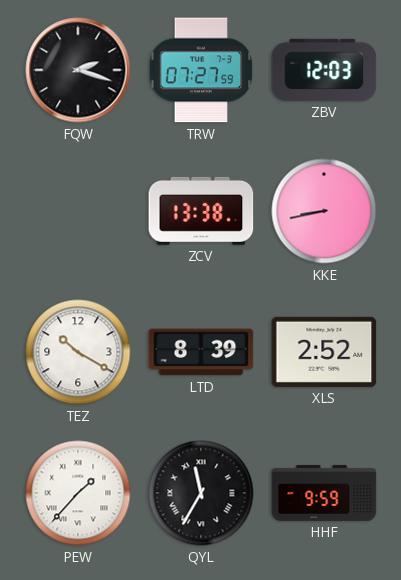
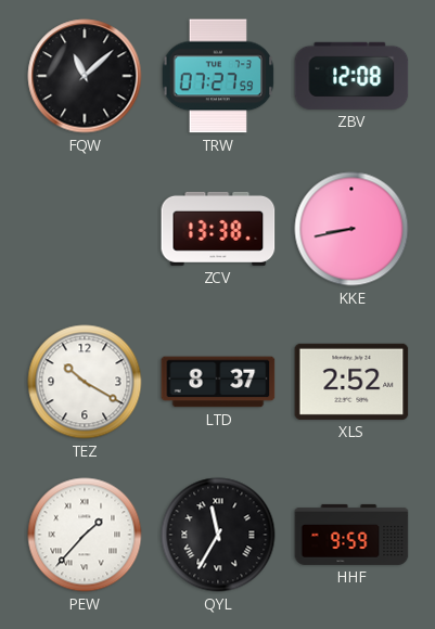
FQW: 2:18 -> 11:08
ZBV: 12:03 -> 12:08
LTD: 8:39 -> 8:37
